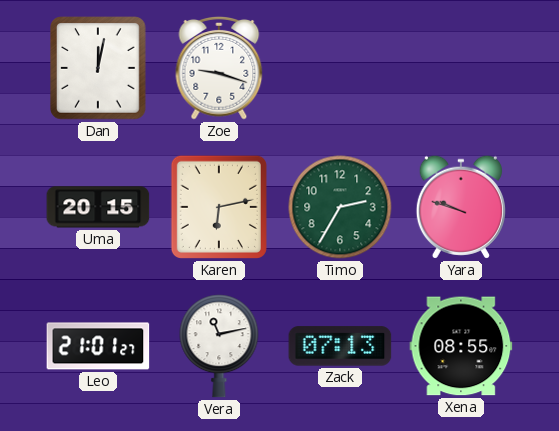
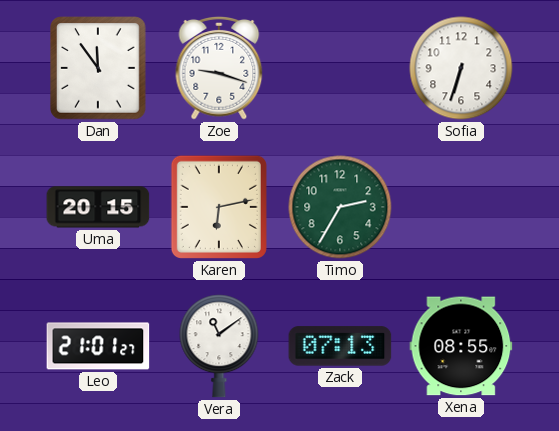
Dan: 12:02 -> 11:54
Sofia: none -> 6:33
Yara: 9:48 -> none
Vera: 11:13 -> 11:09
